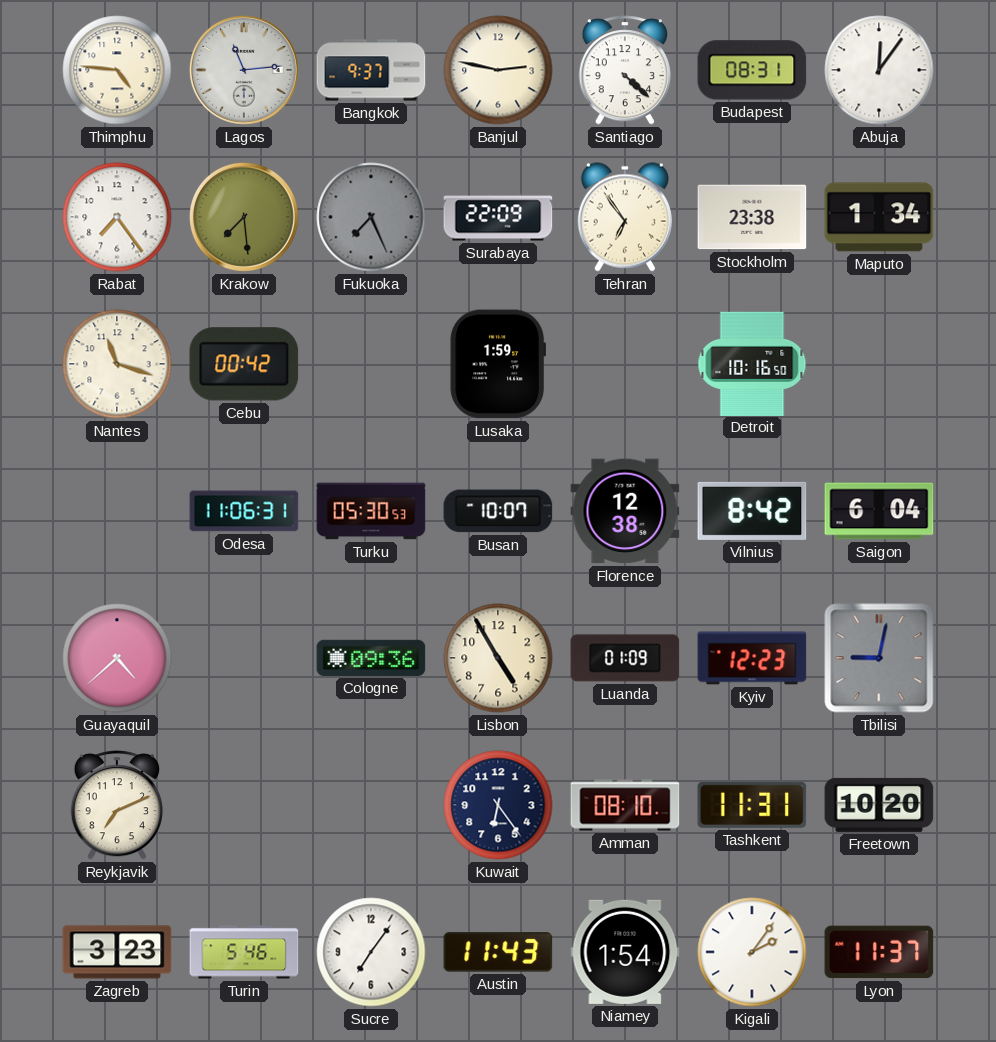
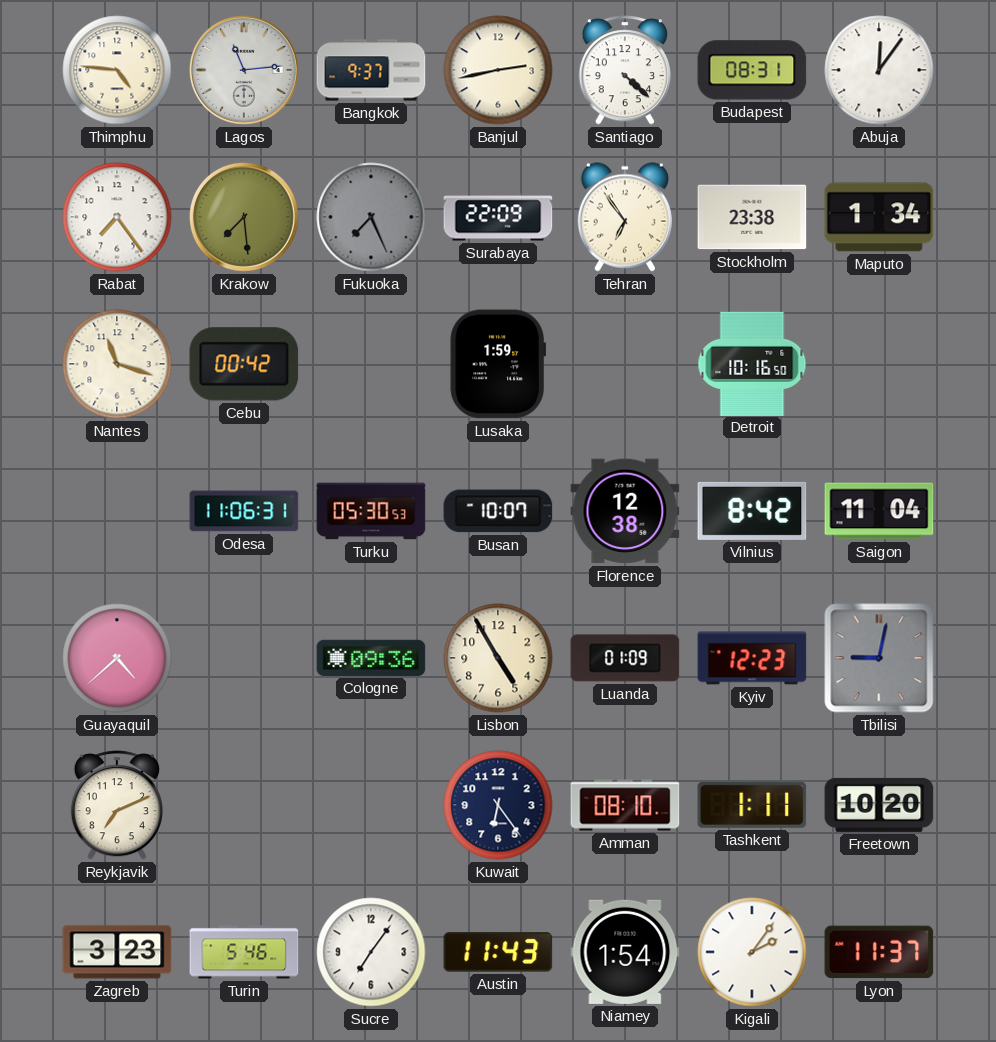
Banjul: 2:47 -> 2:43
Saigon: 6:04 -> 11:04
Tashkent: 11:31 -> 1:11
